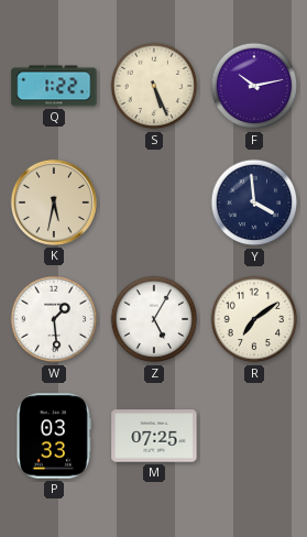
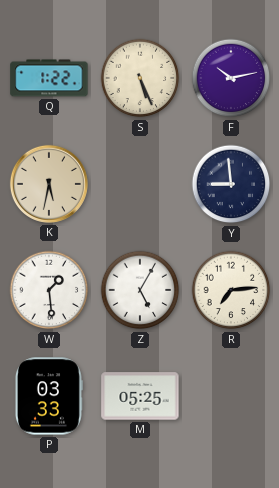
Y: 3:59 -> 8:59
R: 7:09 -> 7:14
M: 07:25 -> 05:25
